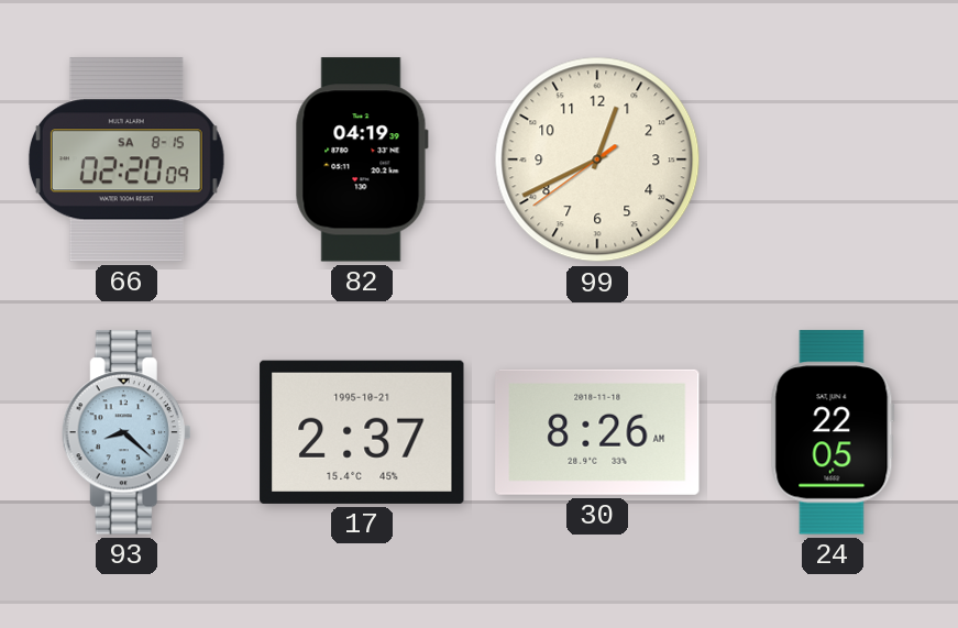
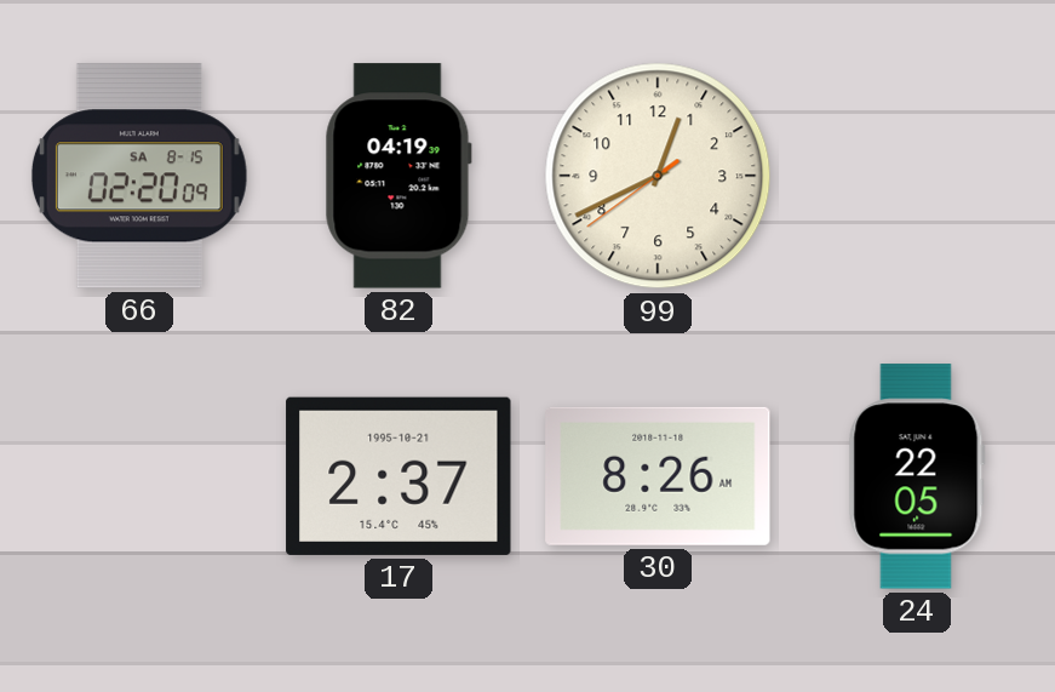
93: 8:22 -> none
